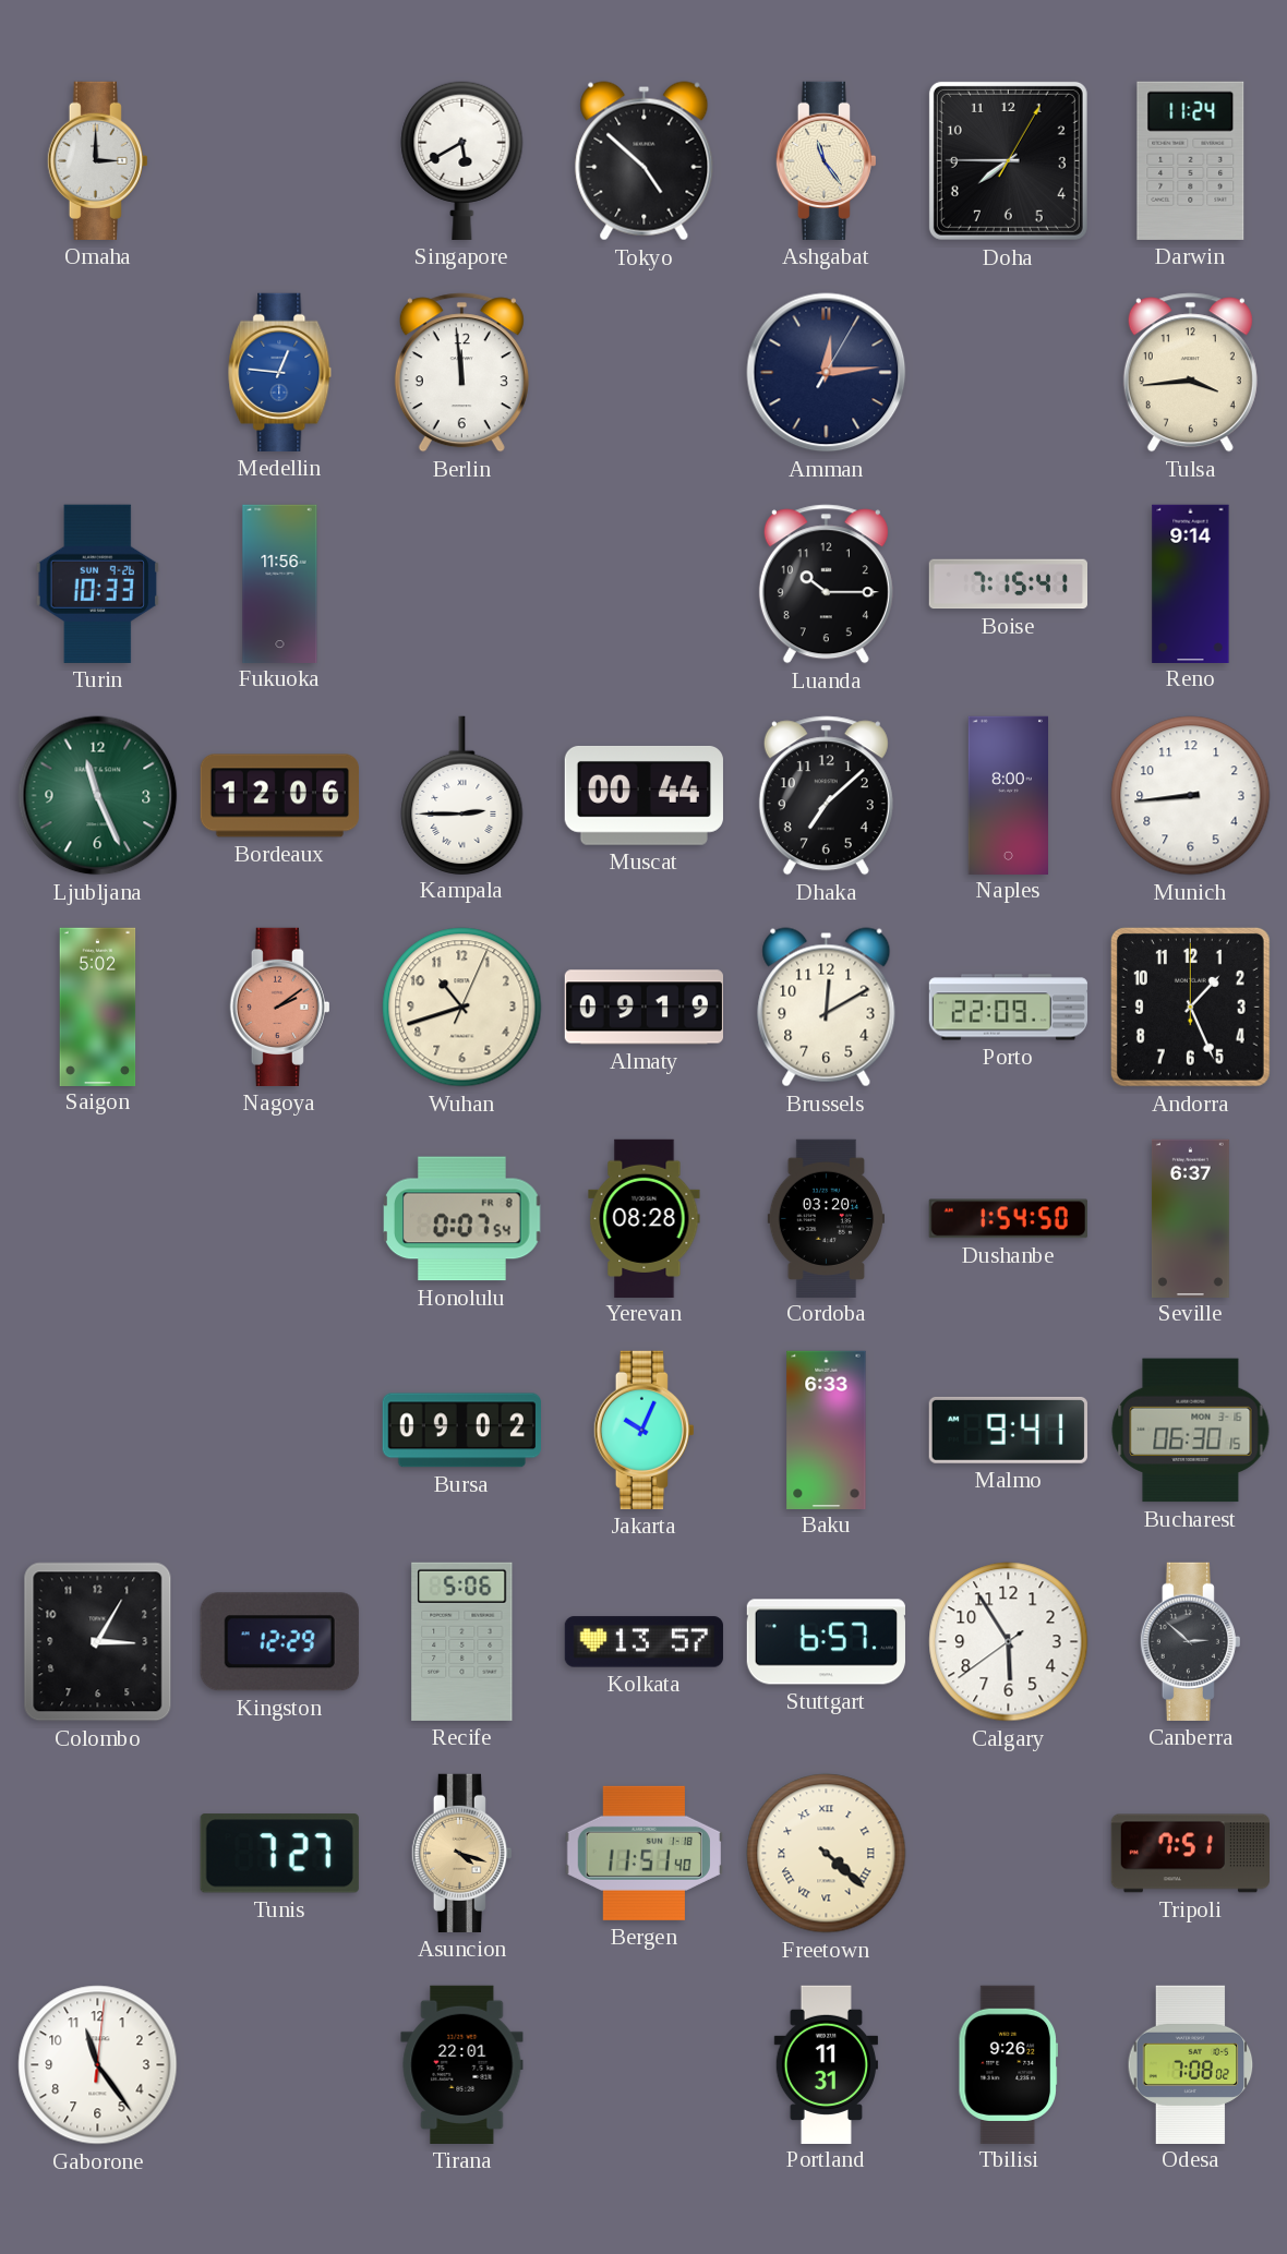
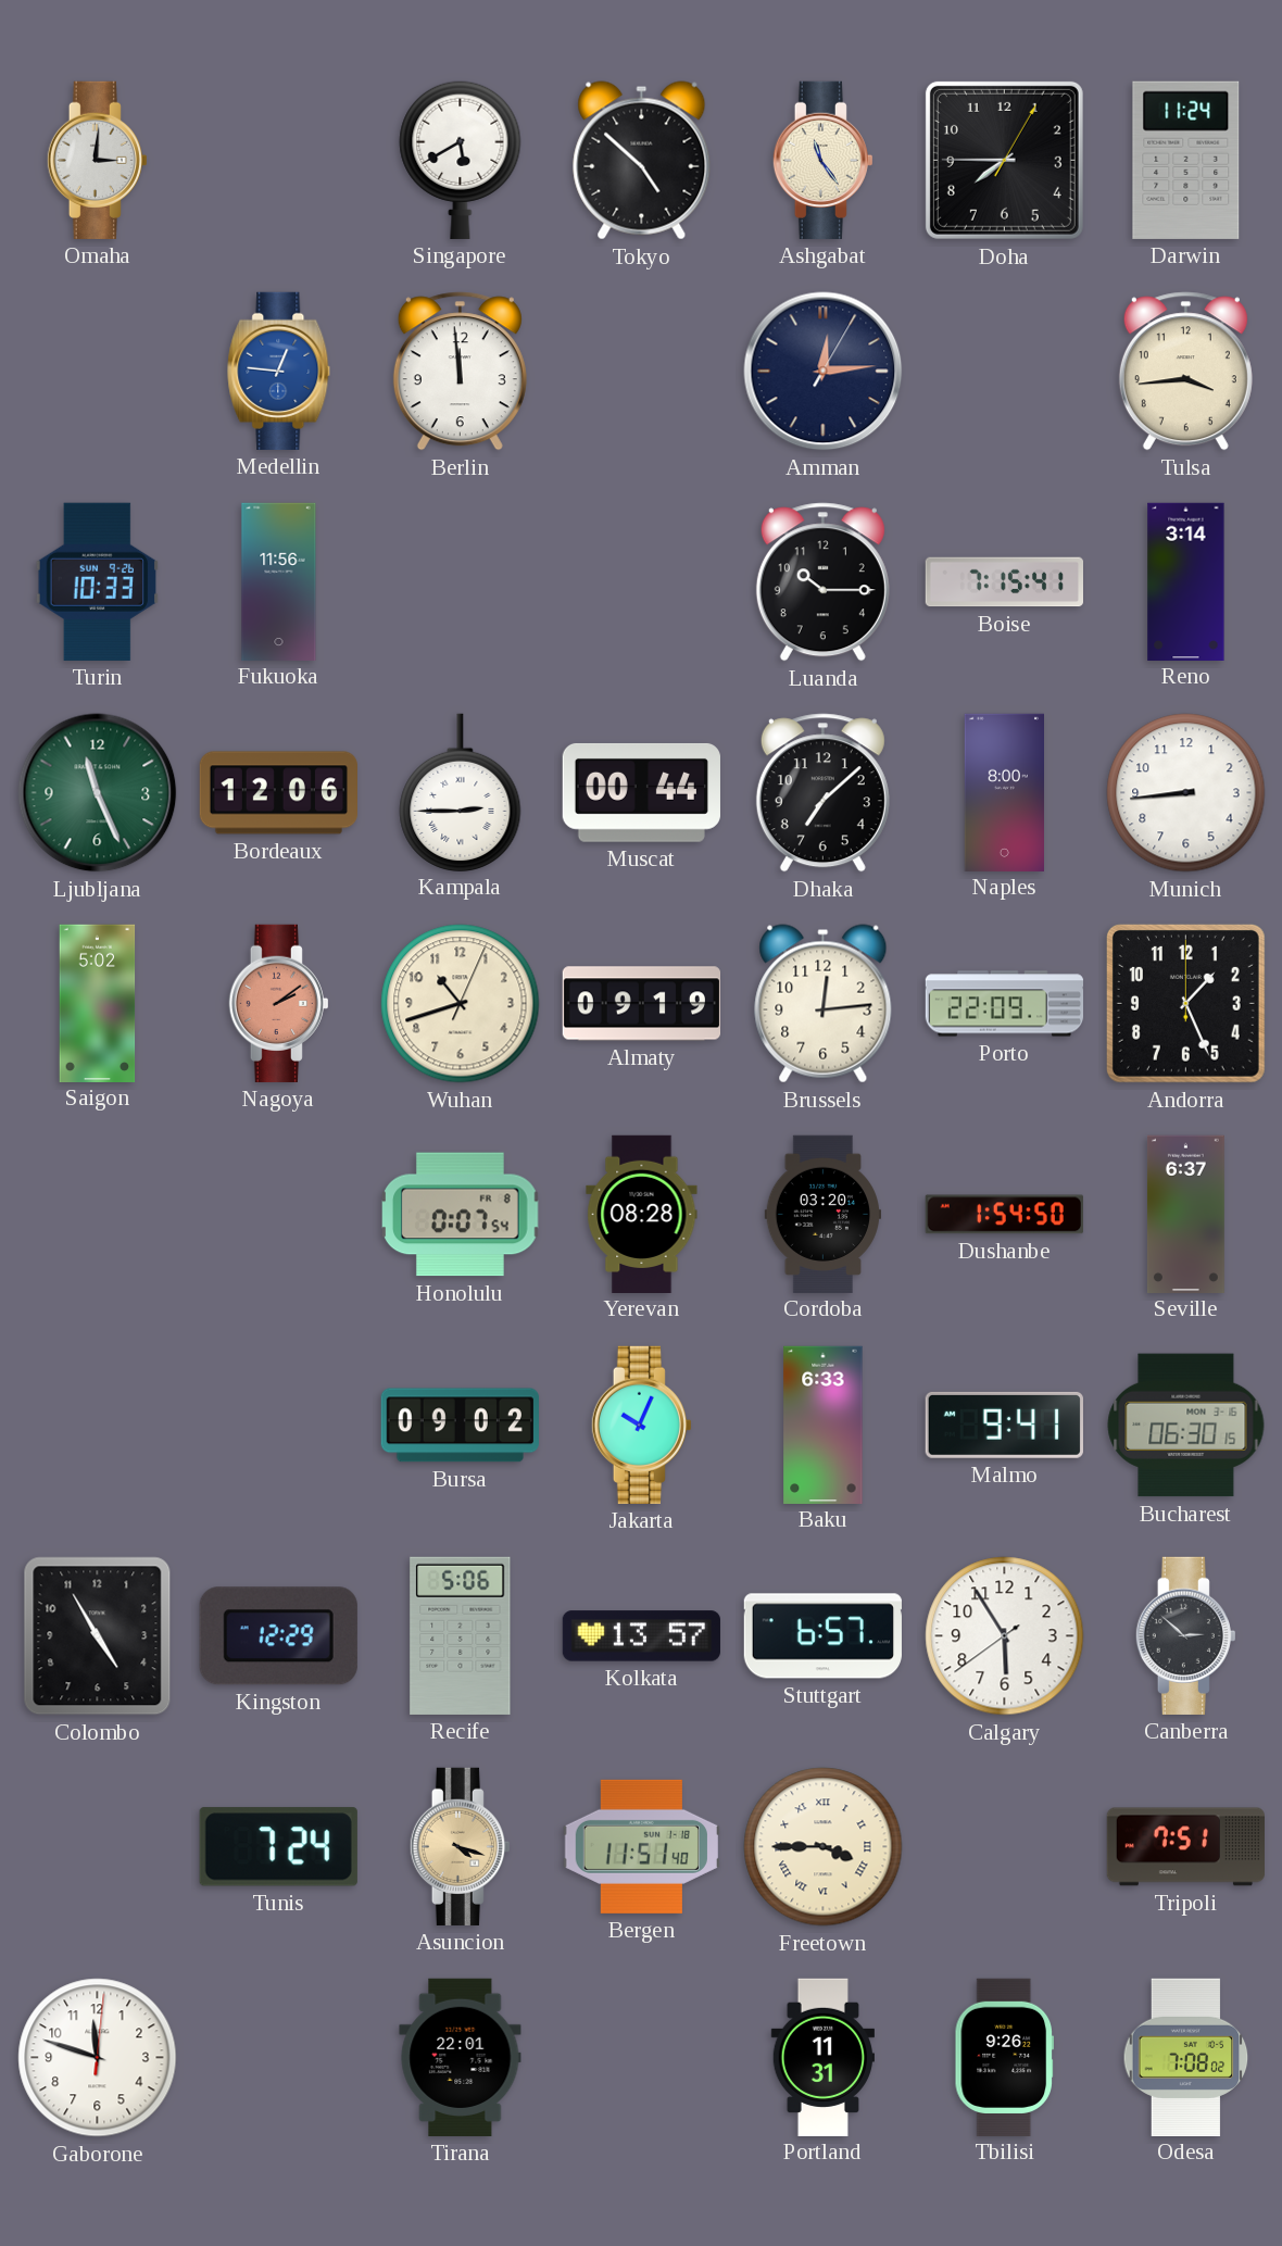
Omaha: 3:00 -> 3:01
Reno: 9:14 -> 3:14
Brussels: 12:10 -> 12:14
Colombo: 3:05 -> 4:55
Tunis: 7:27 -> 7:24
Freetown: 4:22 -> 3:45
Gaborone: 11:24 -> 11:48
